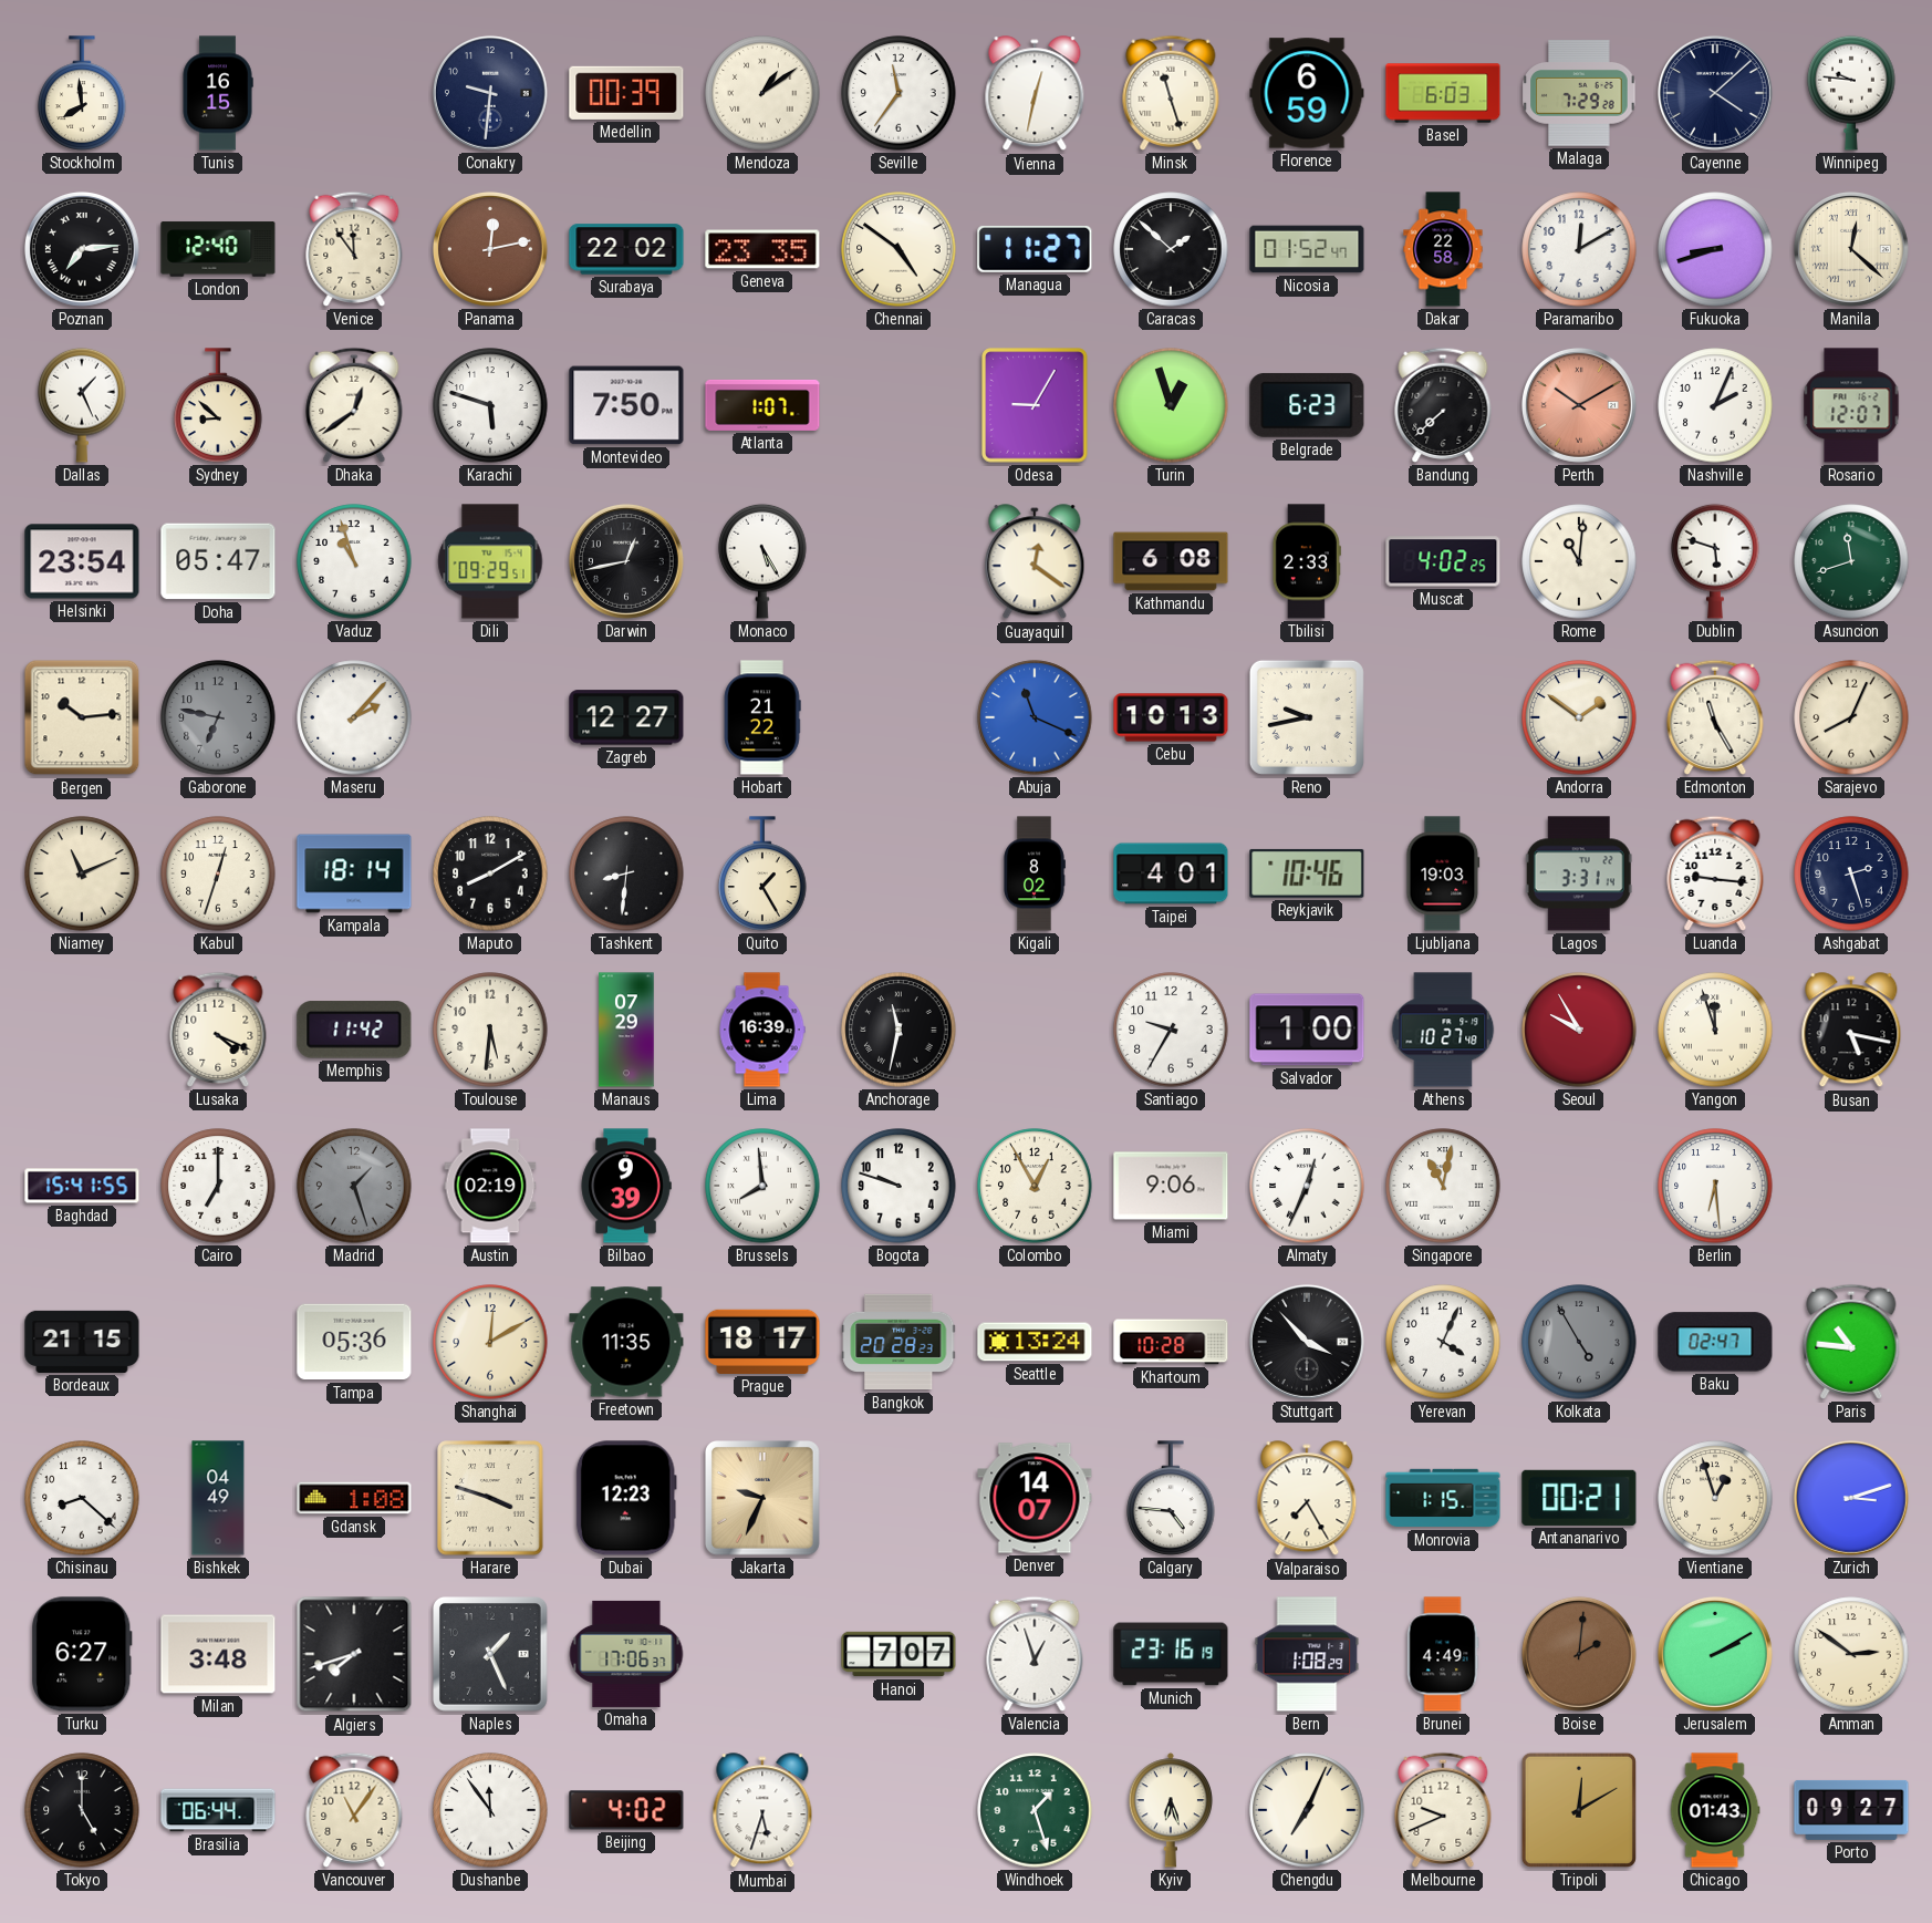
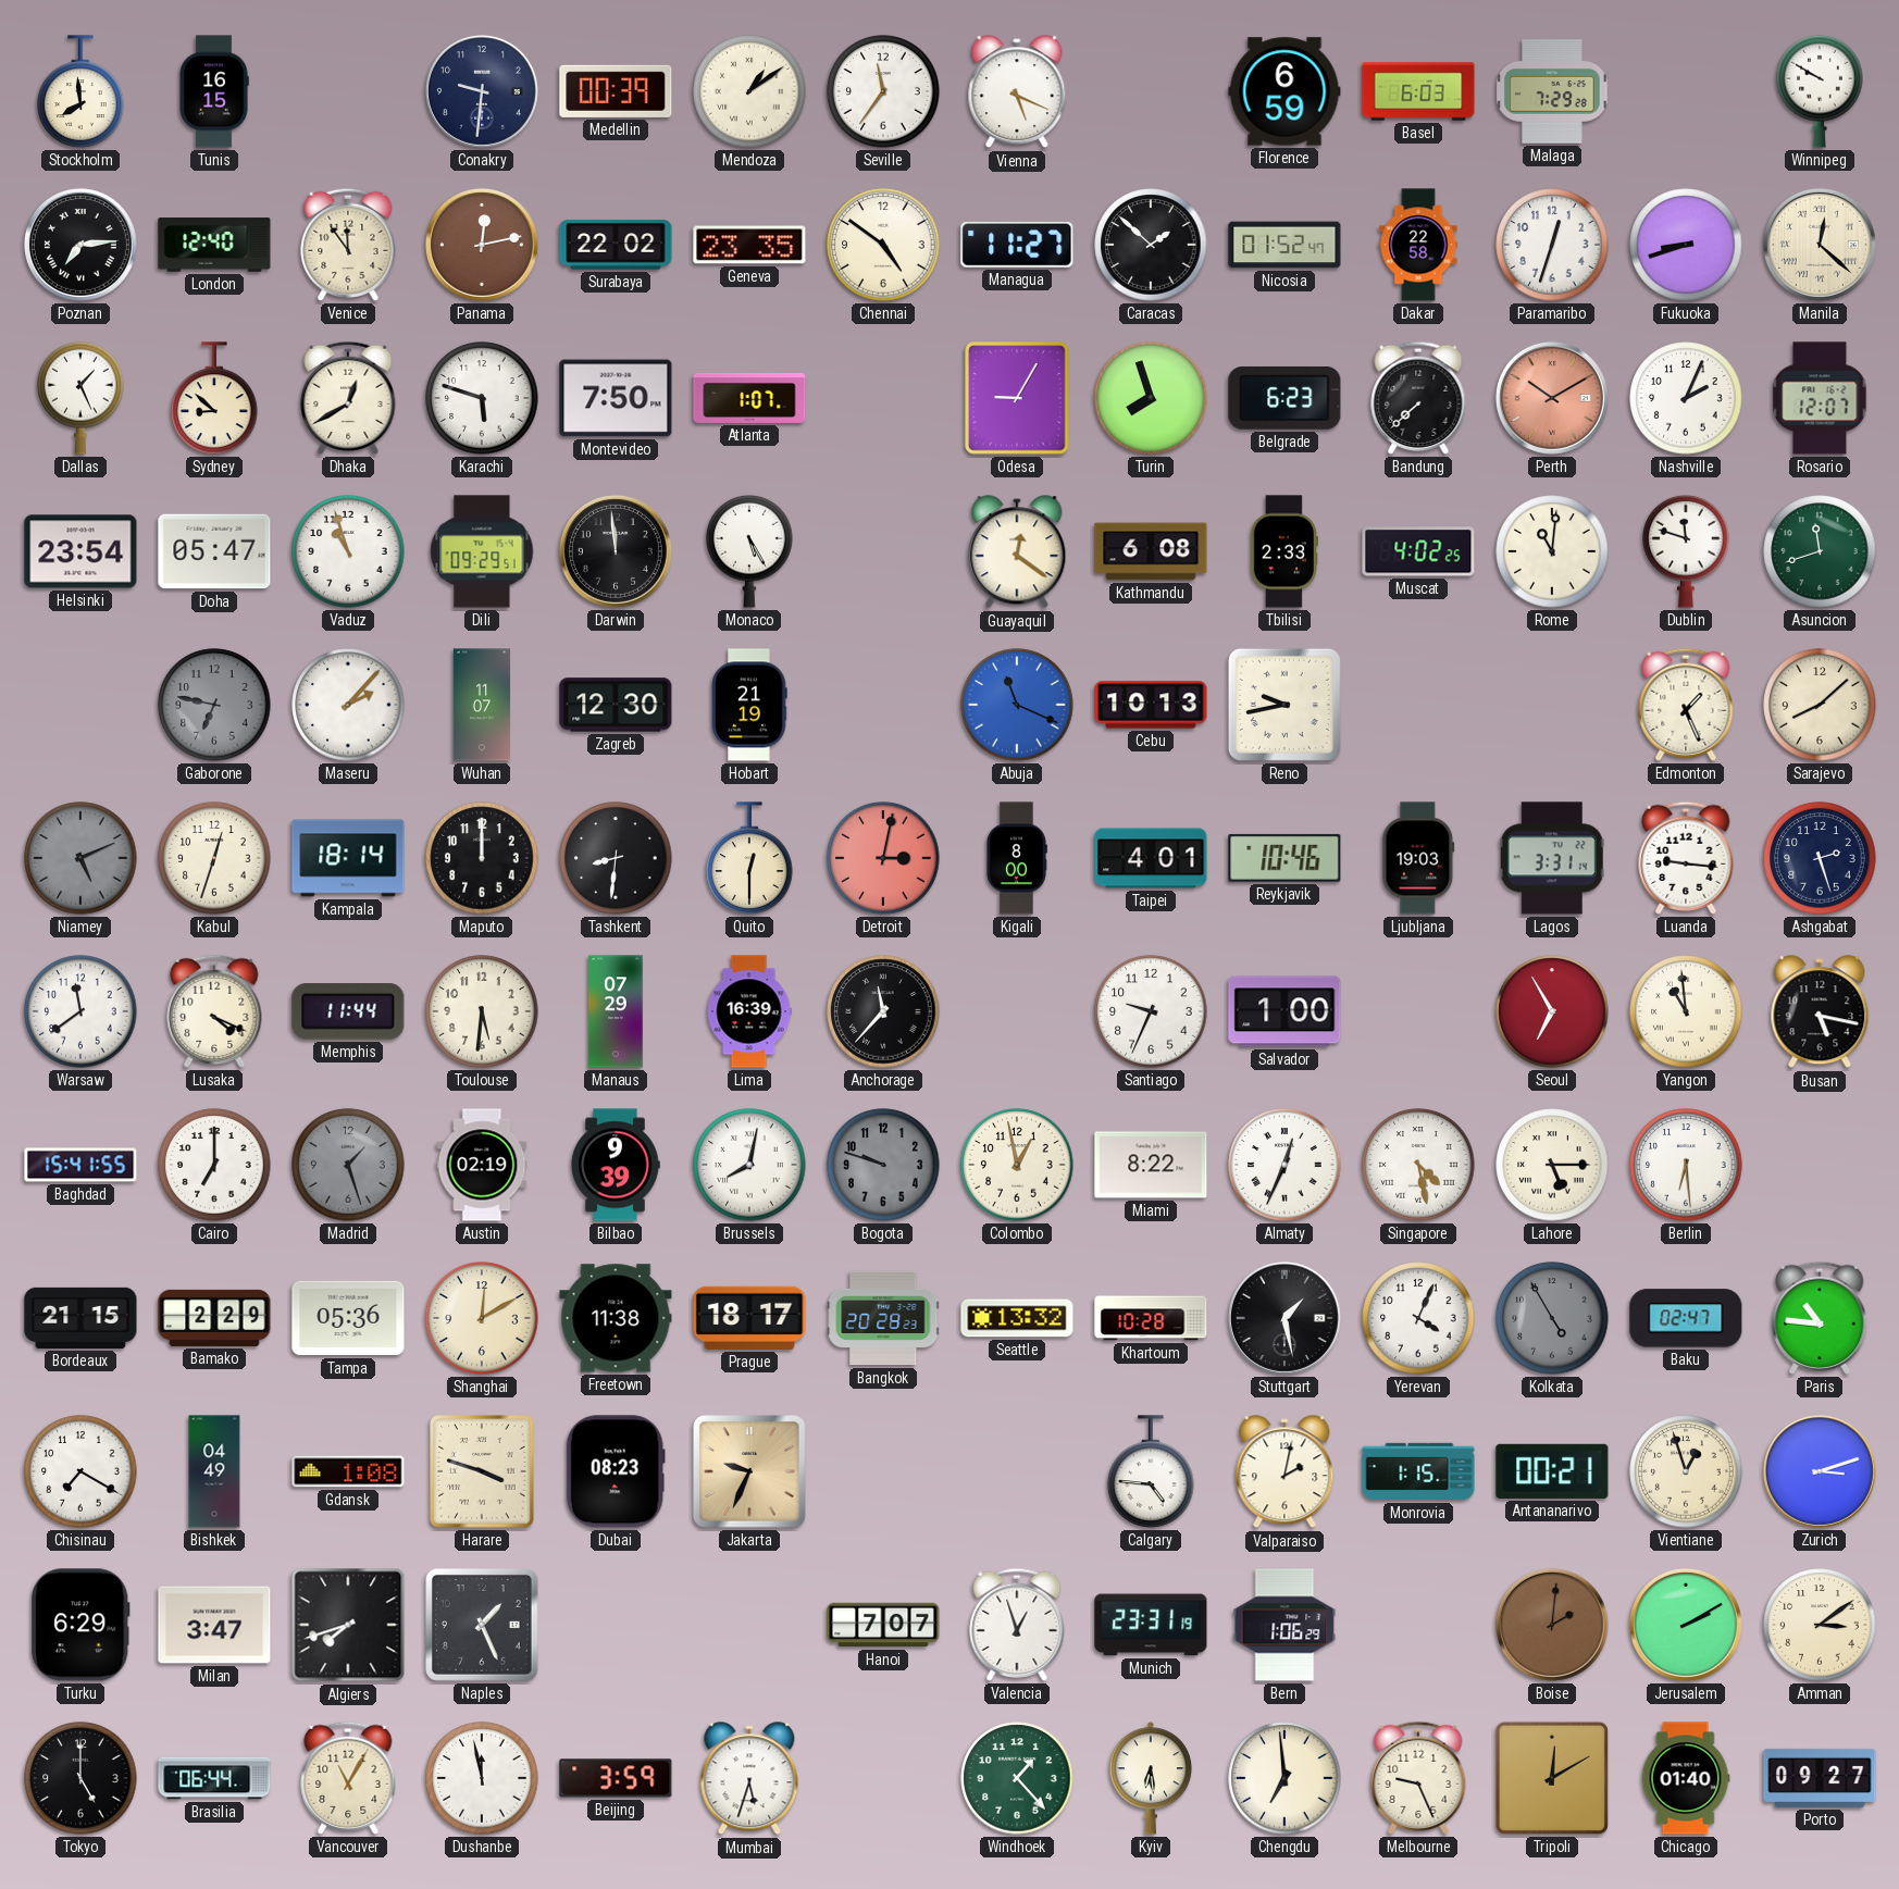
Vienna: 12:32 -> 5:19
Minsk: 11:27 -> none
Cayenne: 4:08 -> none
Winnipeg: 9:46 -> 9:50
Paramaribo: 12:10 -> 12:33
Dhaka: 12:39 -> 12:40
Turin: 12:57 -> 7:57
Darwin: 12:43 -> 11:59
Dublin: 5:48 -> 11:48
Bergen: 10:14 -> none
Wuhan: none -> 11:07
Zagreb: 12:27 -> 12:30
Hobart: 21:22 -> 21:19
Andorra: 1:51 -> none
Edmonton: 11:25 -> 1:26
Sarajevo: 8:04 -> 8:08
Niamey: 11:11 -> 5:11
Niamey dial: cream -> grey
Maputo: 8:10 -> 12:00
Quito: 1:25 -> 12:30
Detroit: none -> 3:02
Kigali: 8:02 -> 8:00
Warsaw: none -> 11:39
Memphis: 11:42 -> 11:44
Anchorage: 11:32 -> 11:37
Santiago: 9:35 -> 9:34
Athens: 10:27 -> none
Seoul: 9:55 -> 6:55
Yangon: 11:57 -> 10:59
Brussels: 7:59 -> 8:02
Bogota dial: white -> grey
Colombo: 12:55 -> 12:58
Miami: 9:06 -> 8:22
Singapore: 11:02 -> 4:28
Lahore: none -> 5:15
Bamako: none -> 2:29
Freetown: 11:35 -> 11:38
Seattle: 13:24 -> 13:32
Stuttgart: 3:53 -> 1:28
Chisinau: 8:22 -> 7:20
Dubai: 12:23 -> 08:23
Denver: 14:07 -> none
Valparaiso: 7:25 -> 2:02
Turku: 6:27 -> 6:29
Milan: 3:48 -> 3:47
Omaha: 17:06 -> none
Munich: 23:16 -> 23:31
Bern: 1:08 -> 1:06
Brunei: 4:49 -> none
Amman: 2:51 -> 3:09
Vancouver: 11:06 -> 11:05
Dushanbe: 11:54 -> 11:58
Beijing: 4:02 -> 3:59
Windhoek: 1:27 -> 1:23
Kyiv: 6:27 -> 6:29
Chengdu: 7:04 -> 6:59
Melbourne: 9:41 -> 9:26
Chicago: 01:43 -> 01:40
